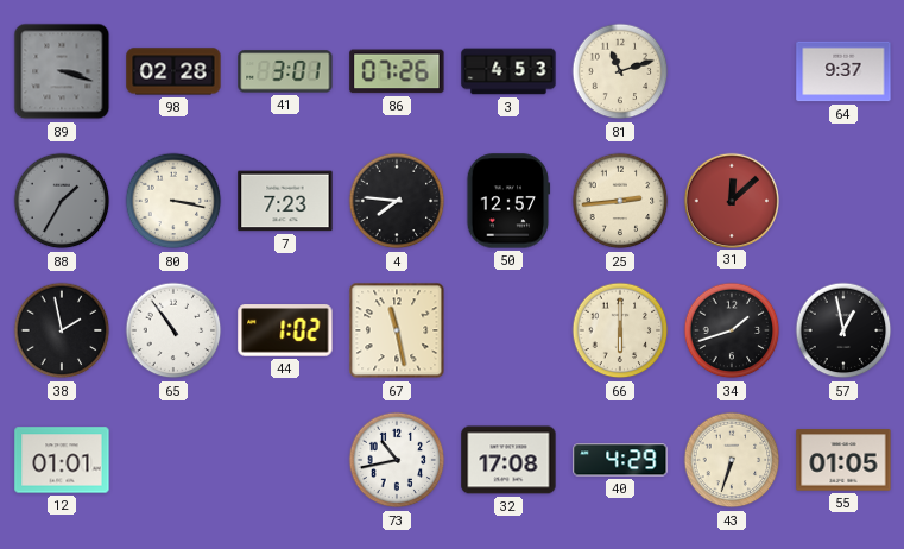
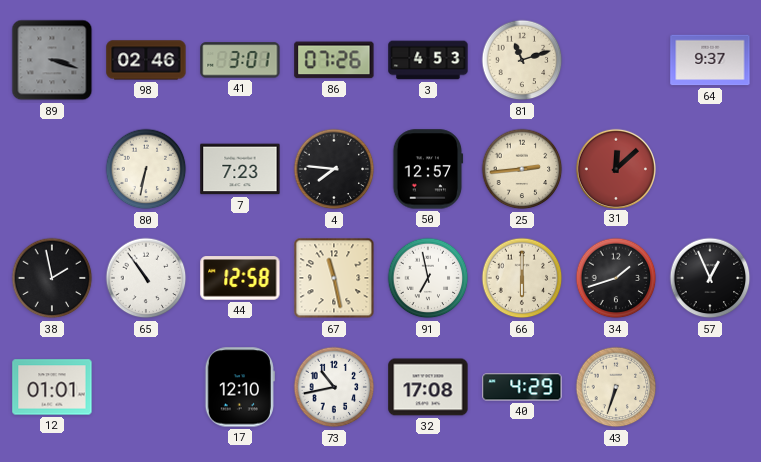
98: 02:28 -> 02:46
88: 1:35 -> none
80: 3:17 -> 6:32
44: 1:02 -> 12:58
91: none -> 6:58
57: 12:58 -> 12:56
17: none -> 12:10
55: 01:05 -> none
